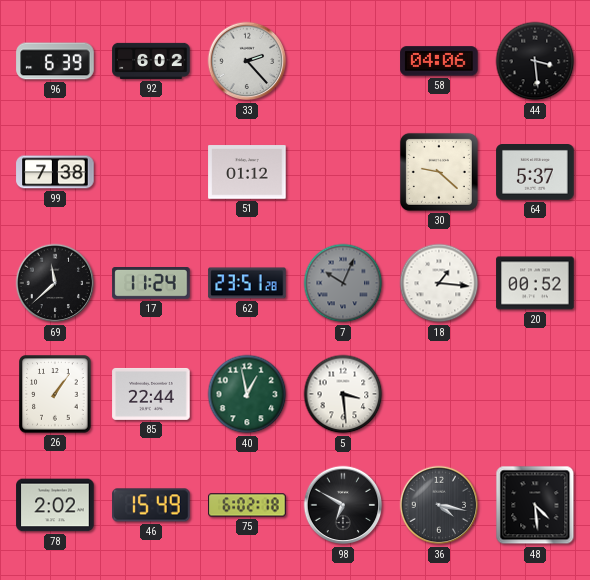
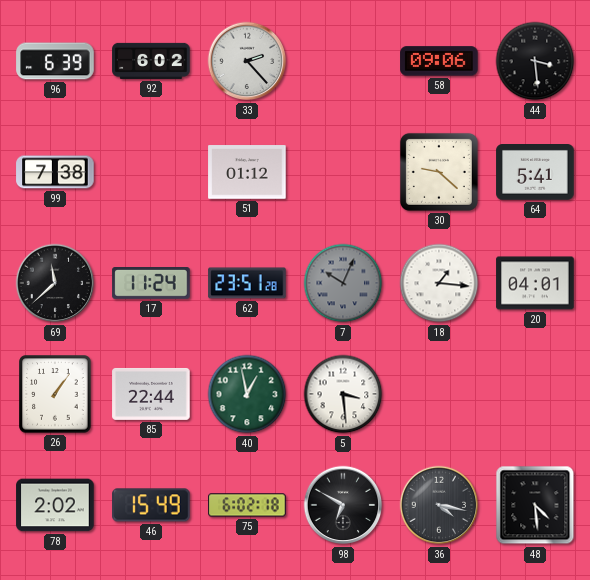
58: 04:06 -> 09:06
64: 5:37 -> 5:41
20: 00:52 -> 04:01
